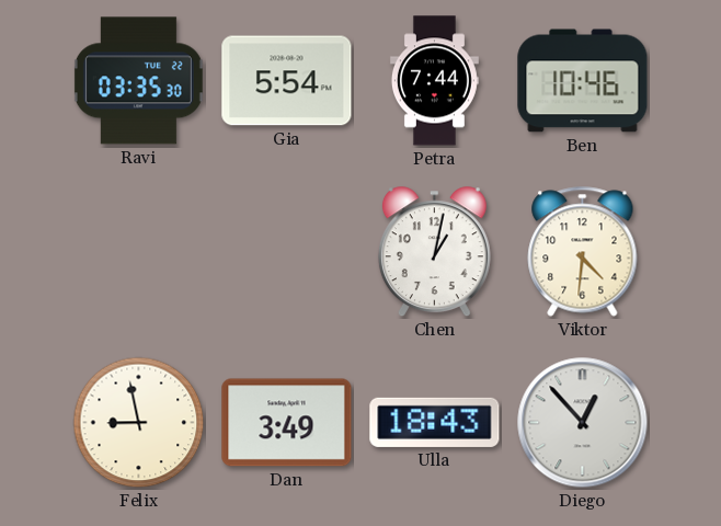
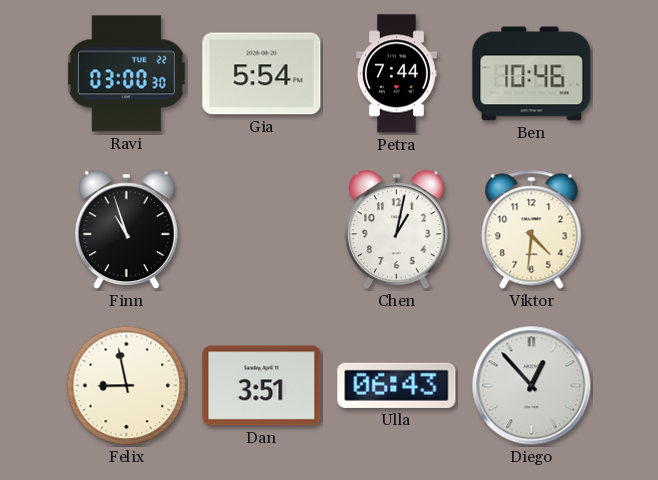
Ravi: 03:35 -> 03:00
Finn: none -> 10:57
Dan: 3:49 -> 3:51
Ulla: 18:43 -> 06:43
